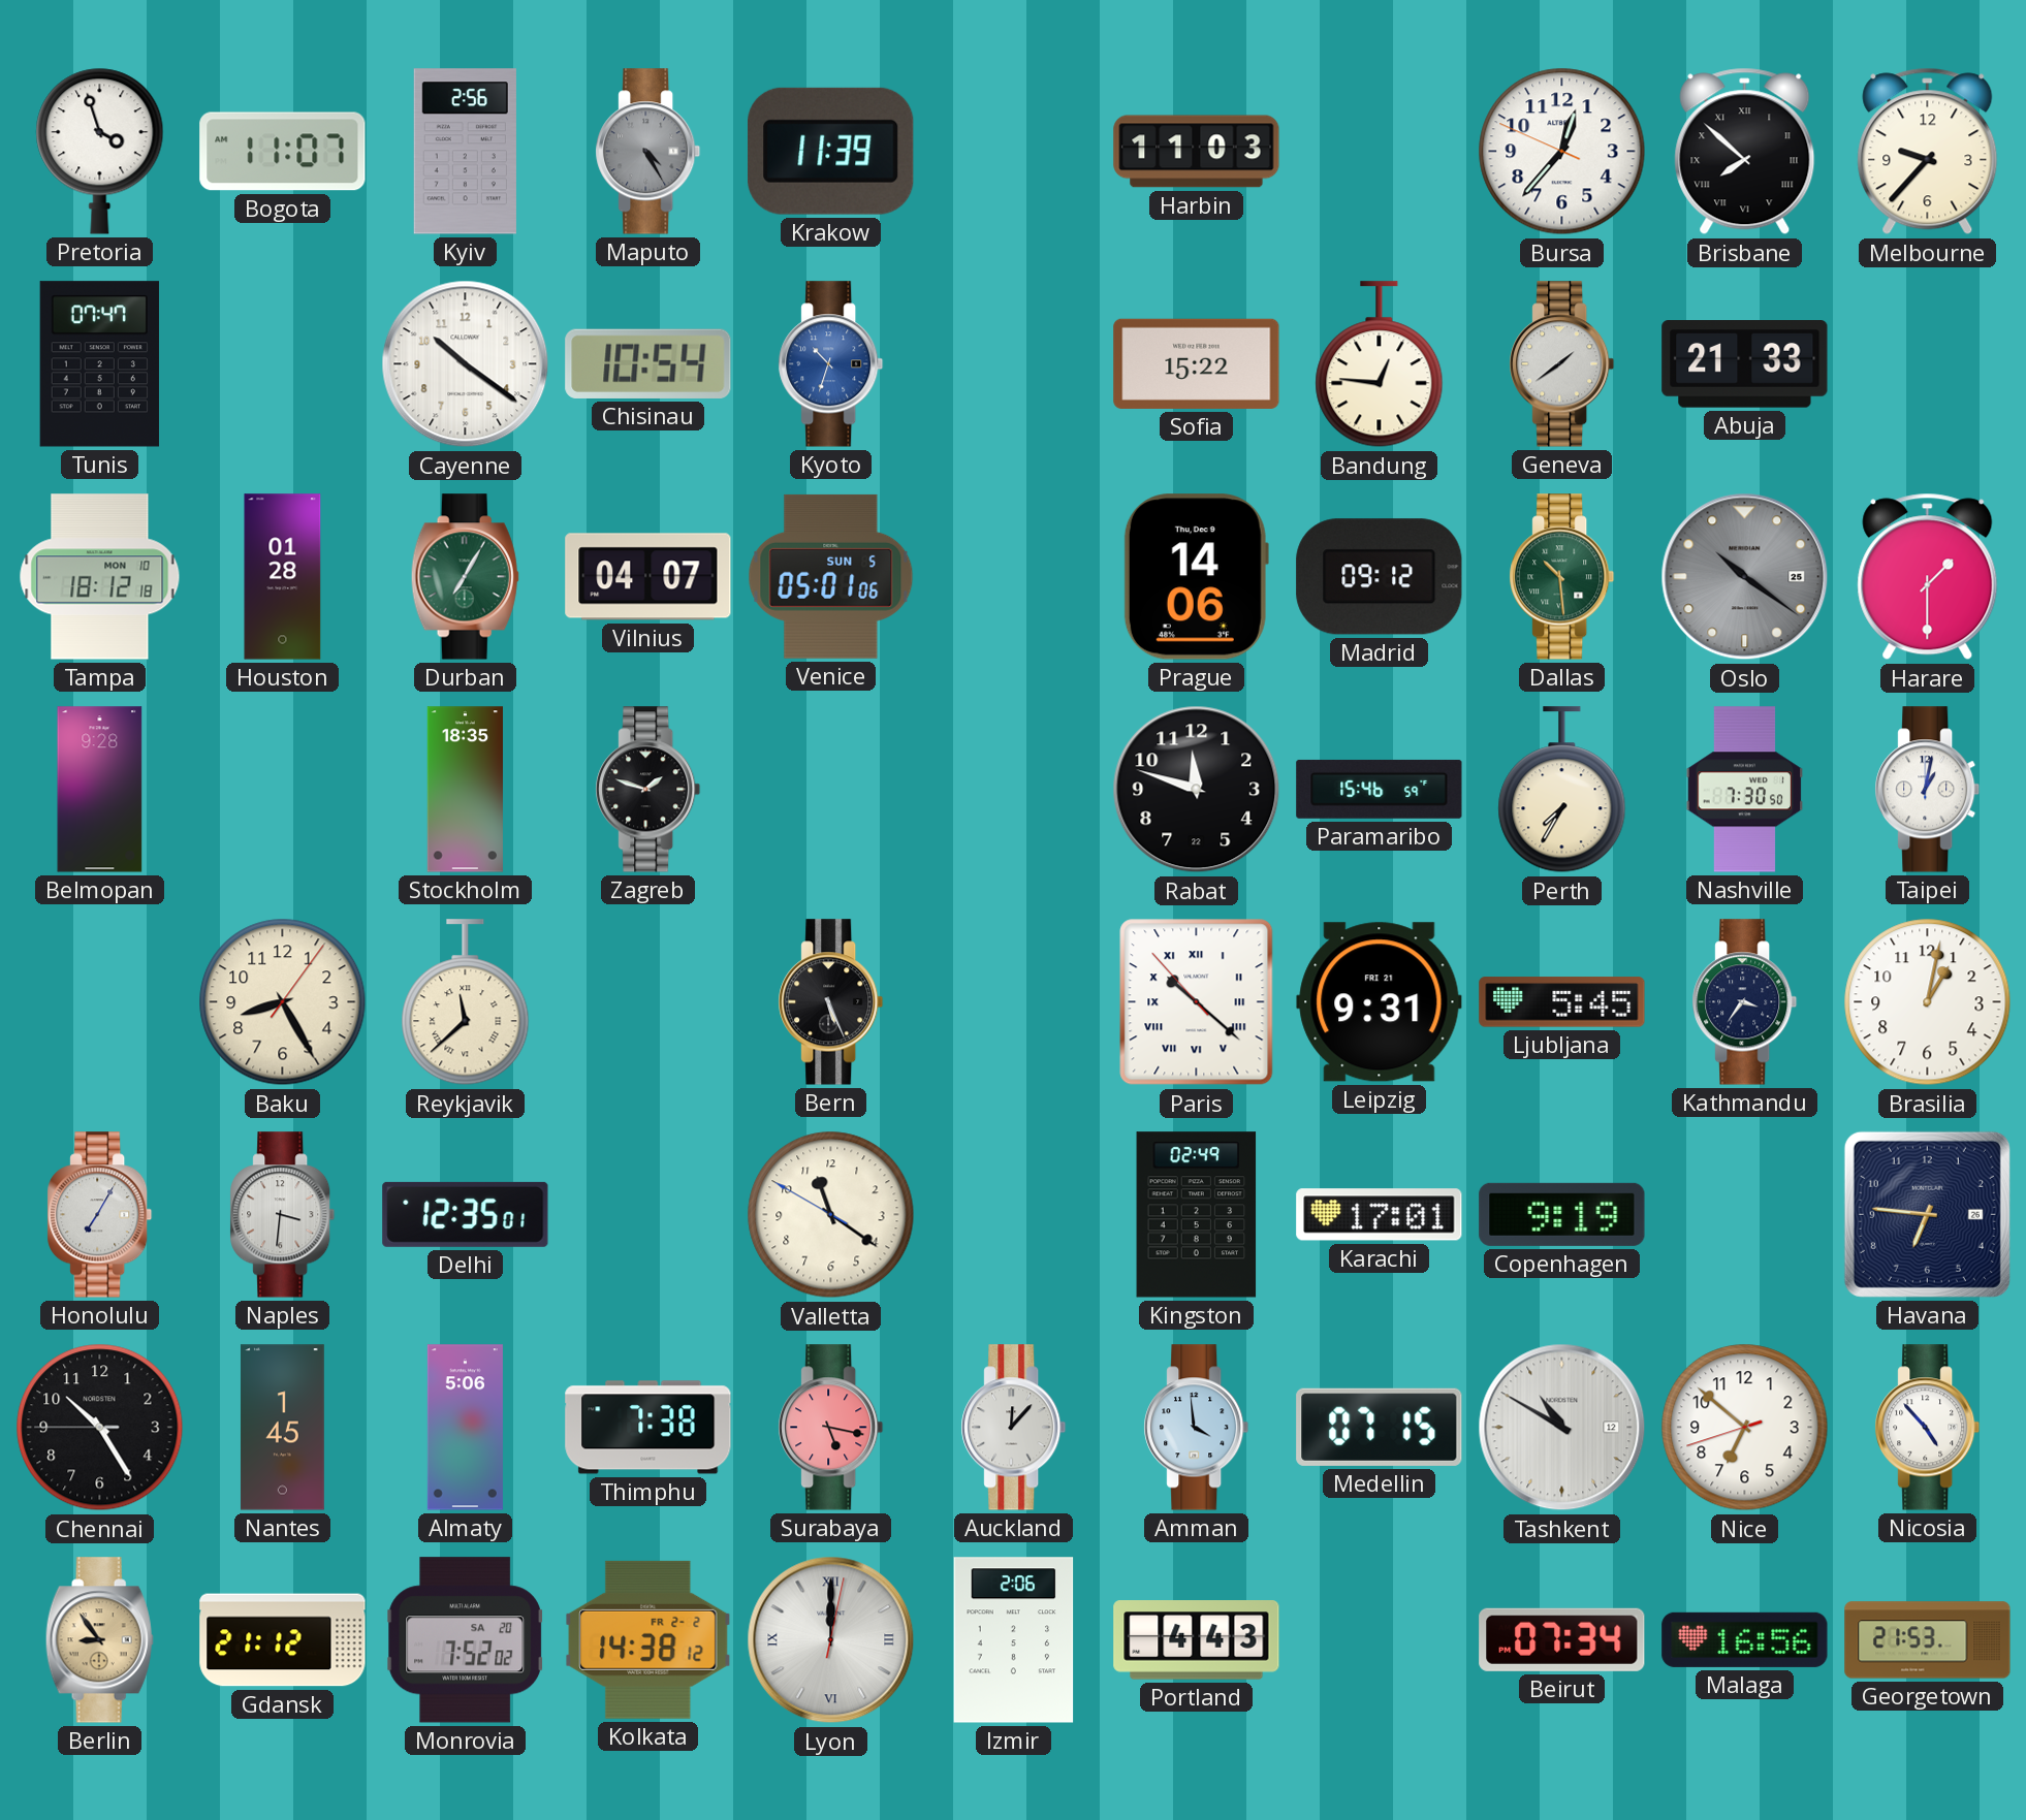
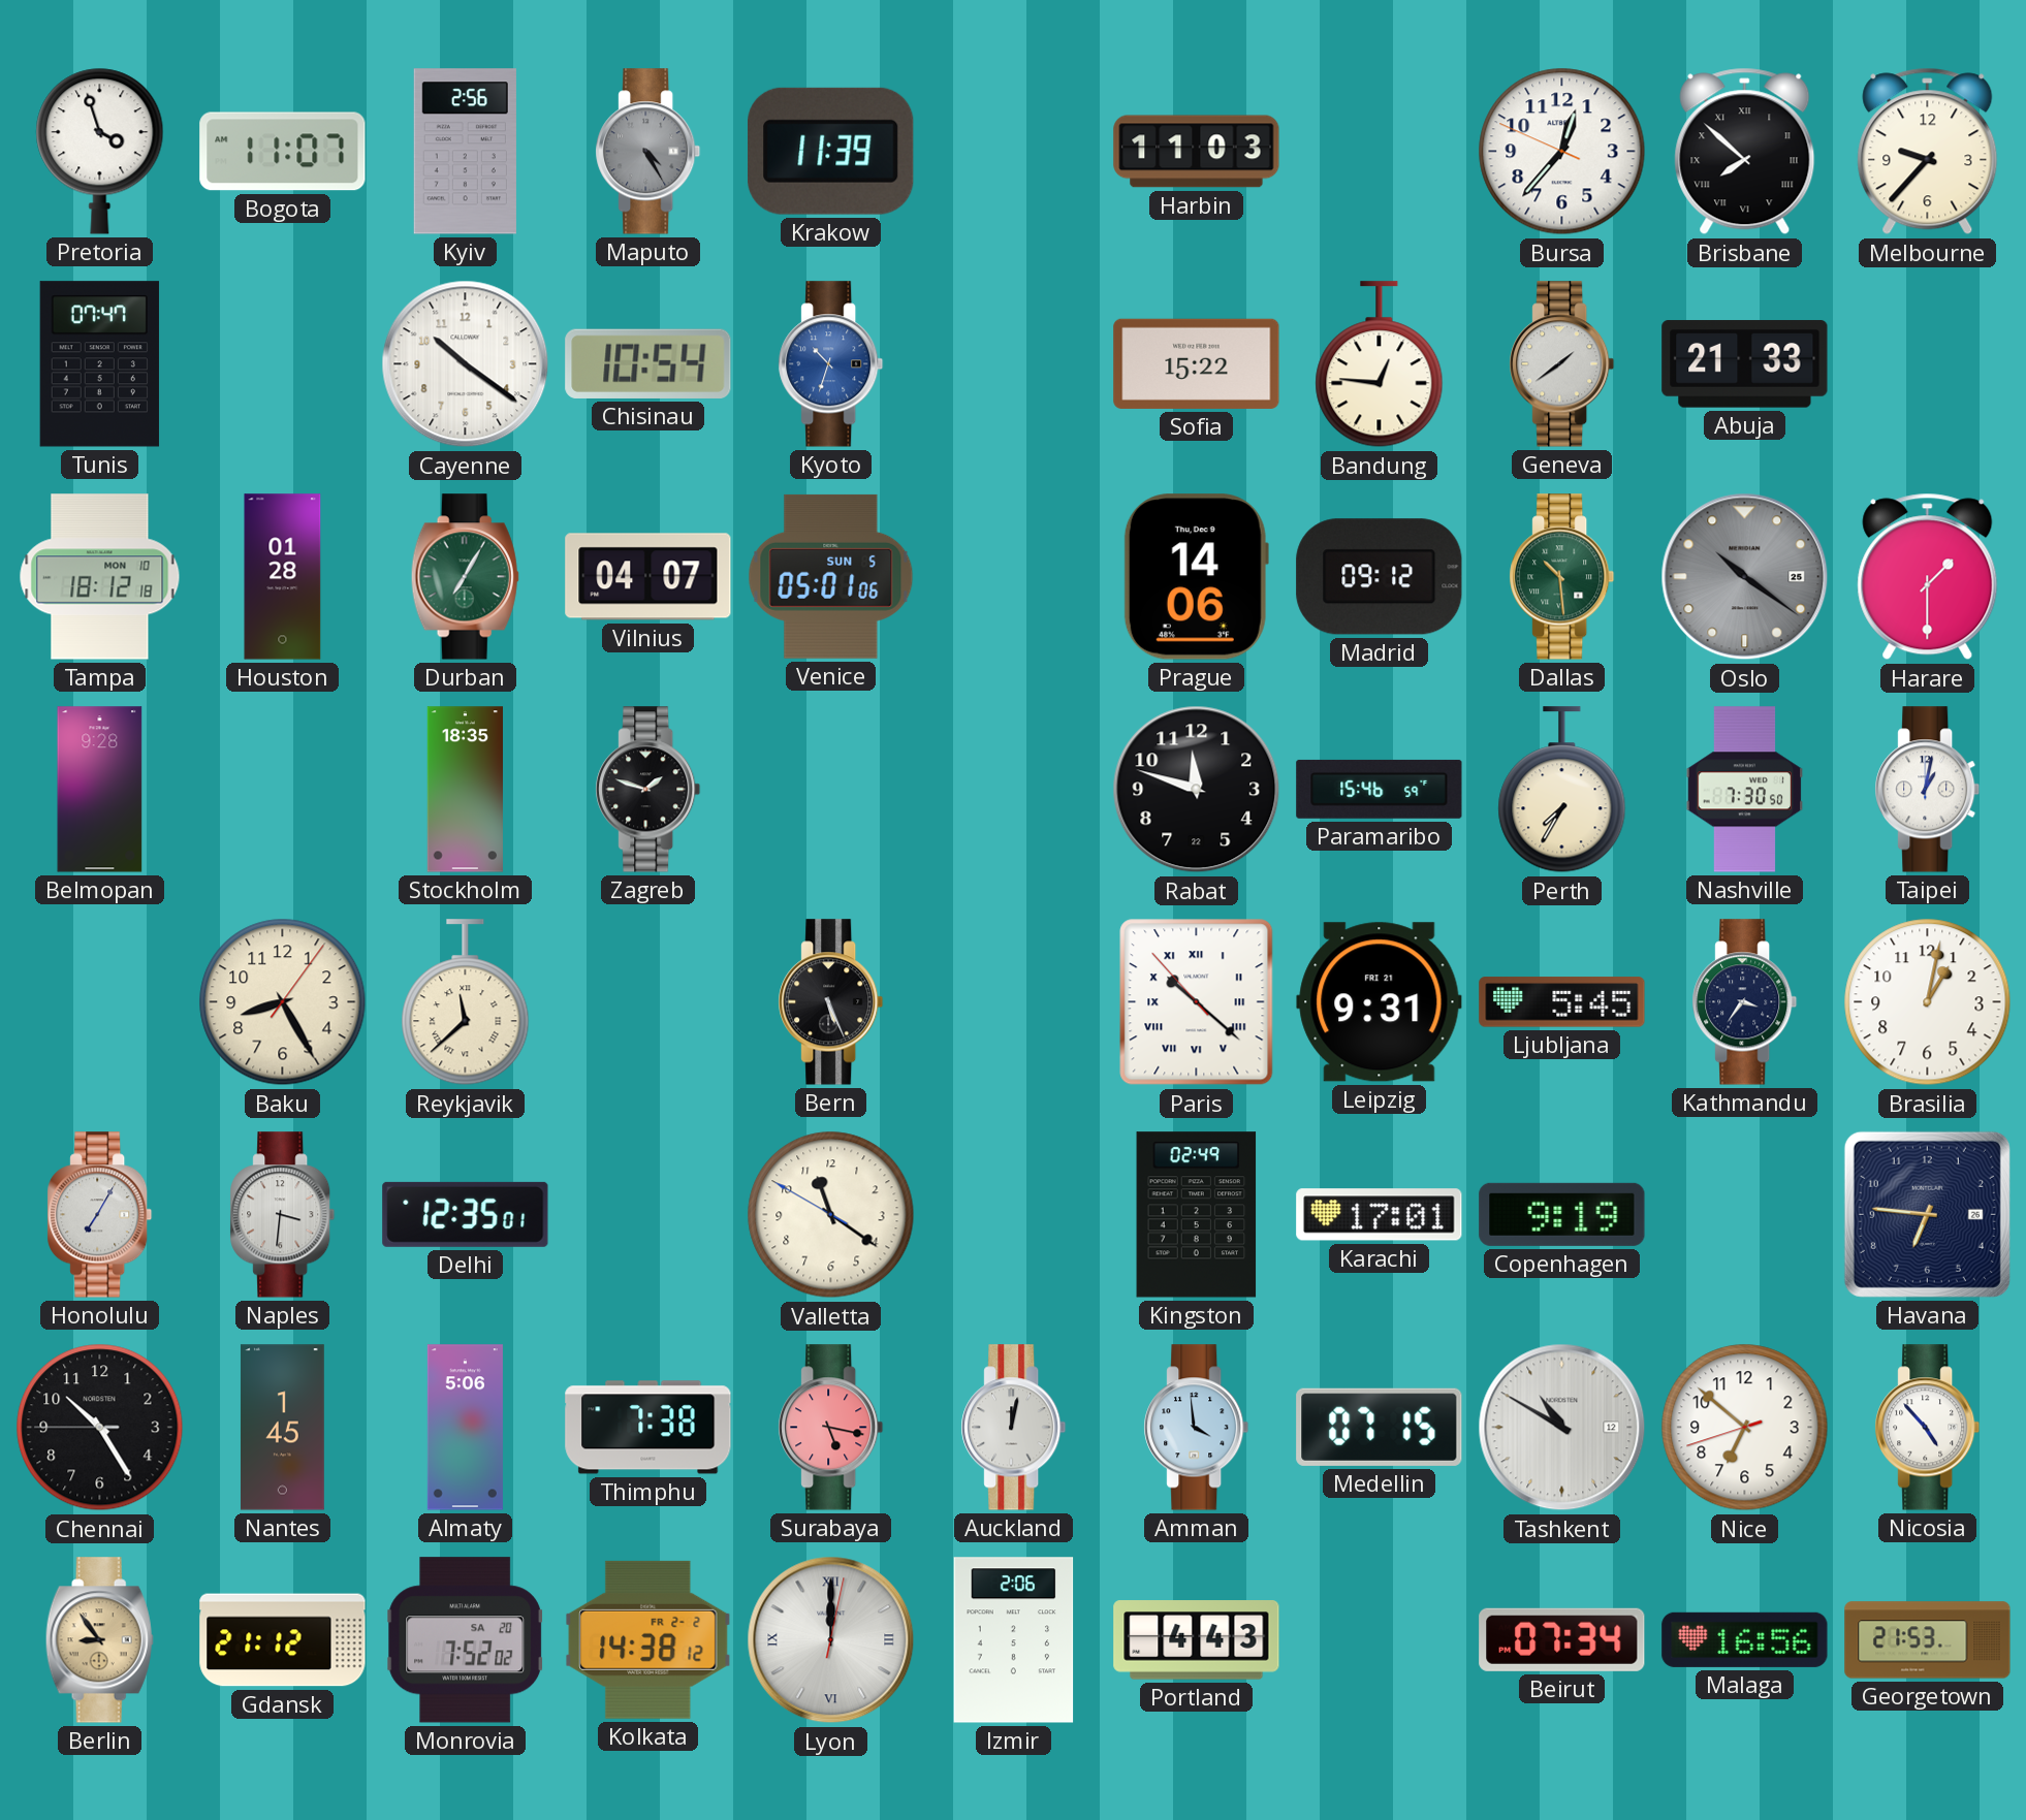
Auckland: 12:07 -> 12:02
